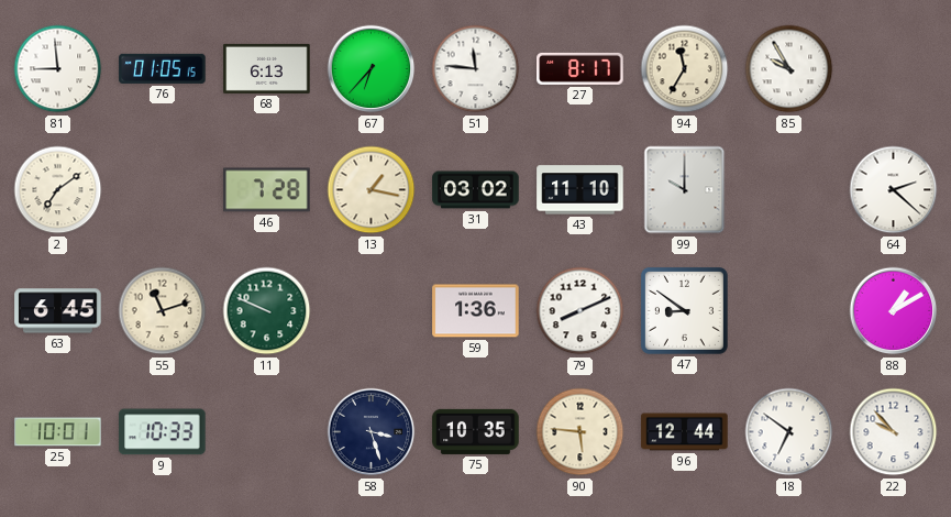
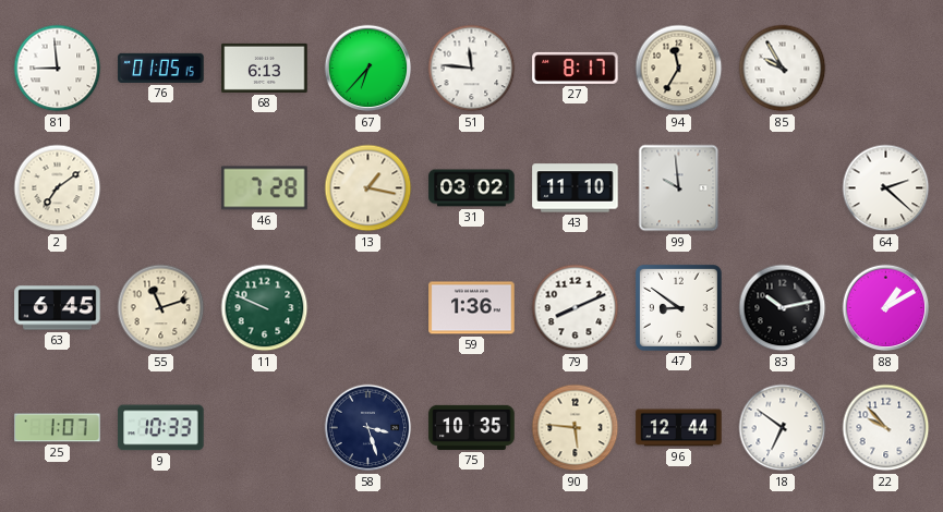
99: 10:00 -> 9:59
83: none -> 10:13
25: 10:01 -> 1:07
